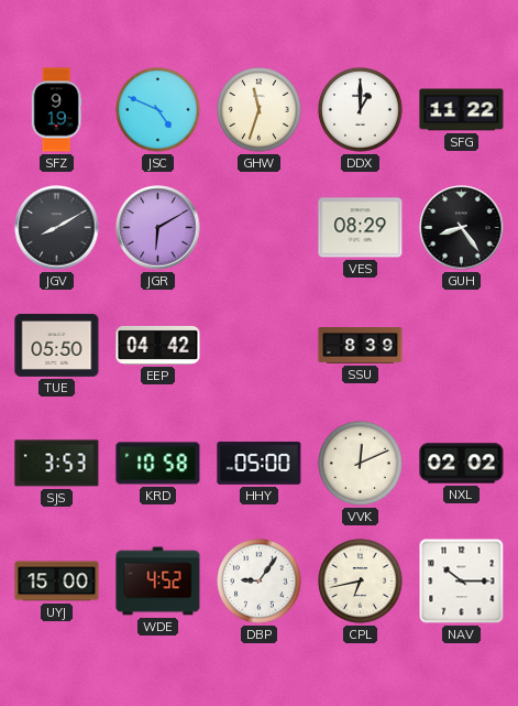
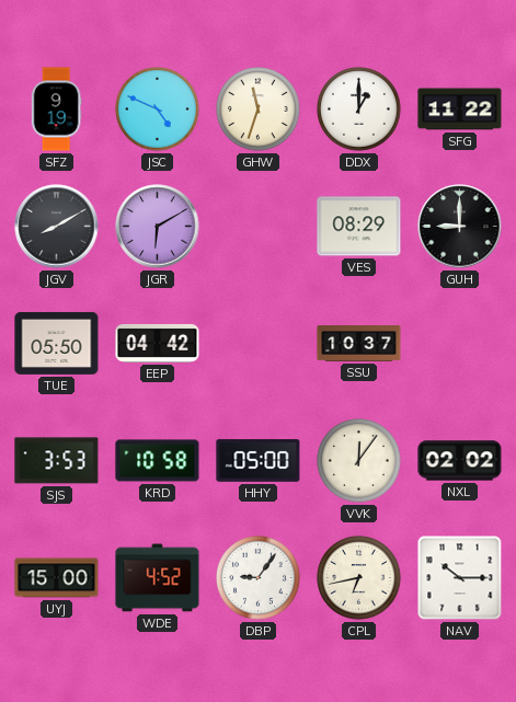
GUH: 8:24 -> 9:00
SSU: 8:39 -> 10:37
VVK: 12:11 -> 12:06
